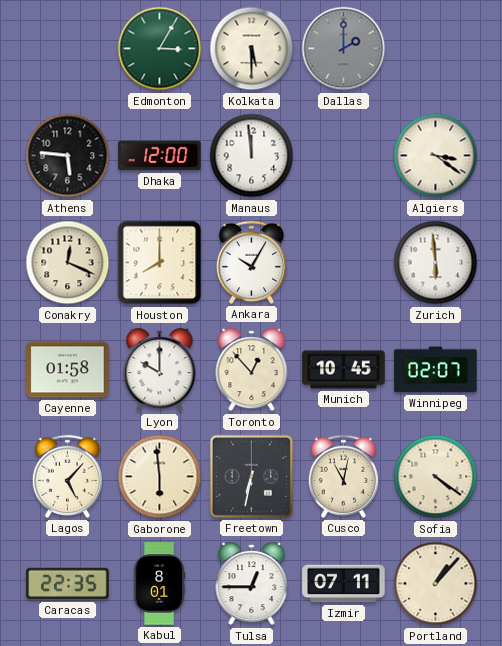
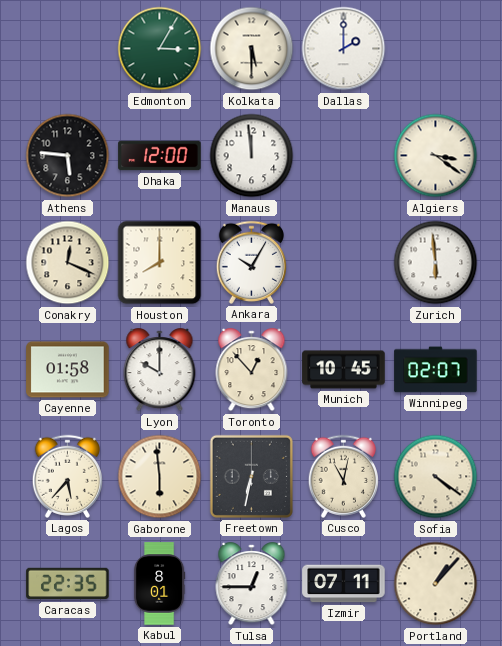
Dallas dial: grey -> white
Lagos: 5:07 -> 5:37
